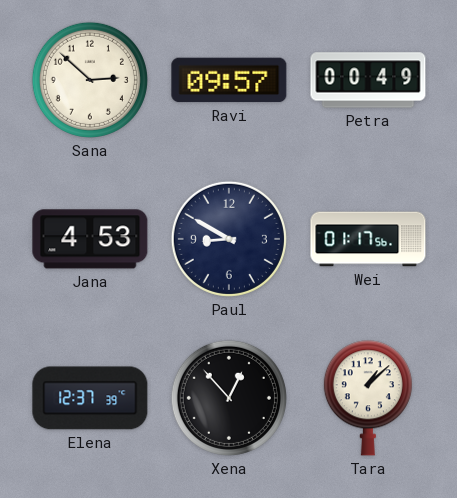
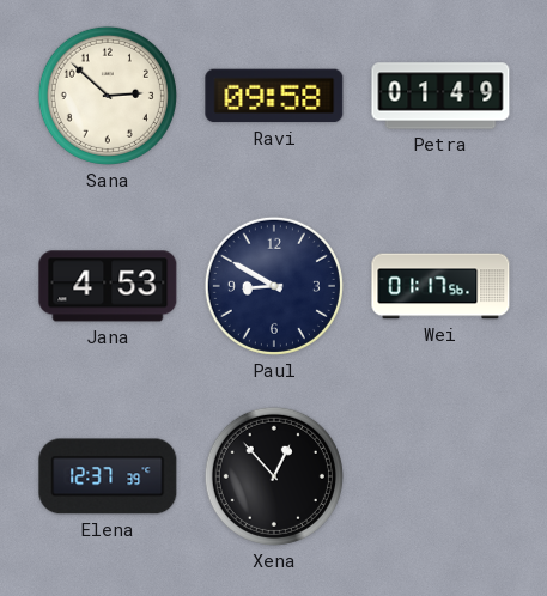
Ravi: 09:57 -> 09:58
Petra: 00:49 -> 01:49
Tara: 1:08 -> none
